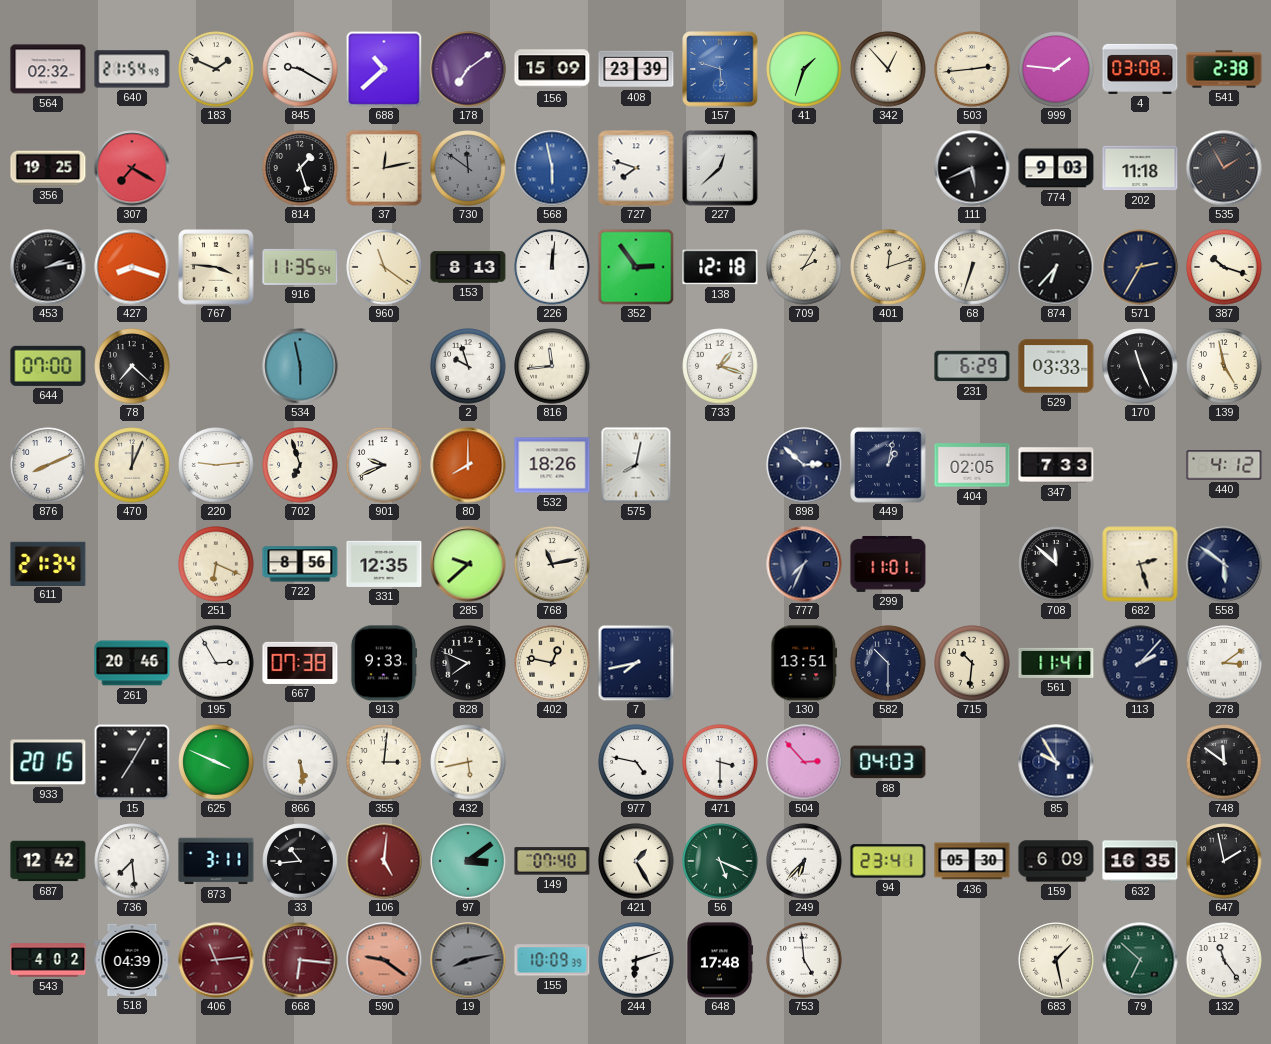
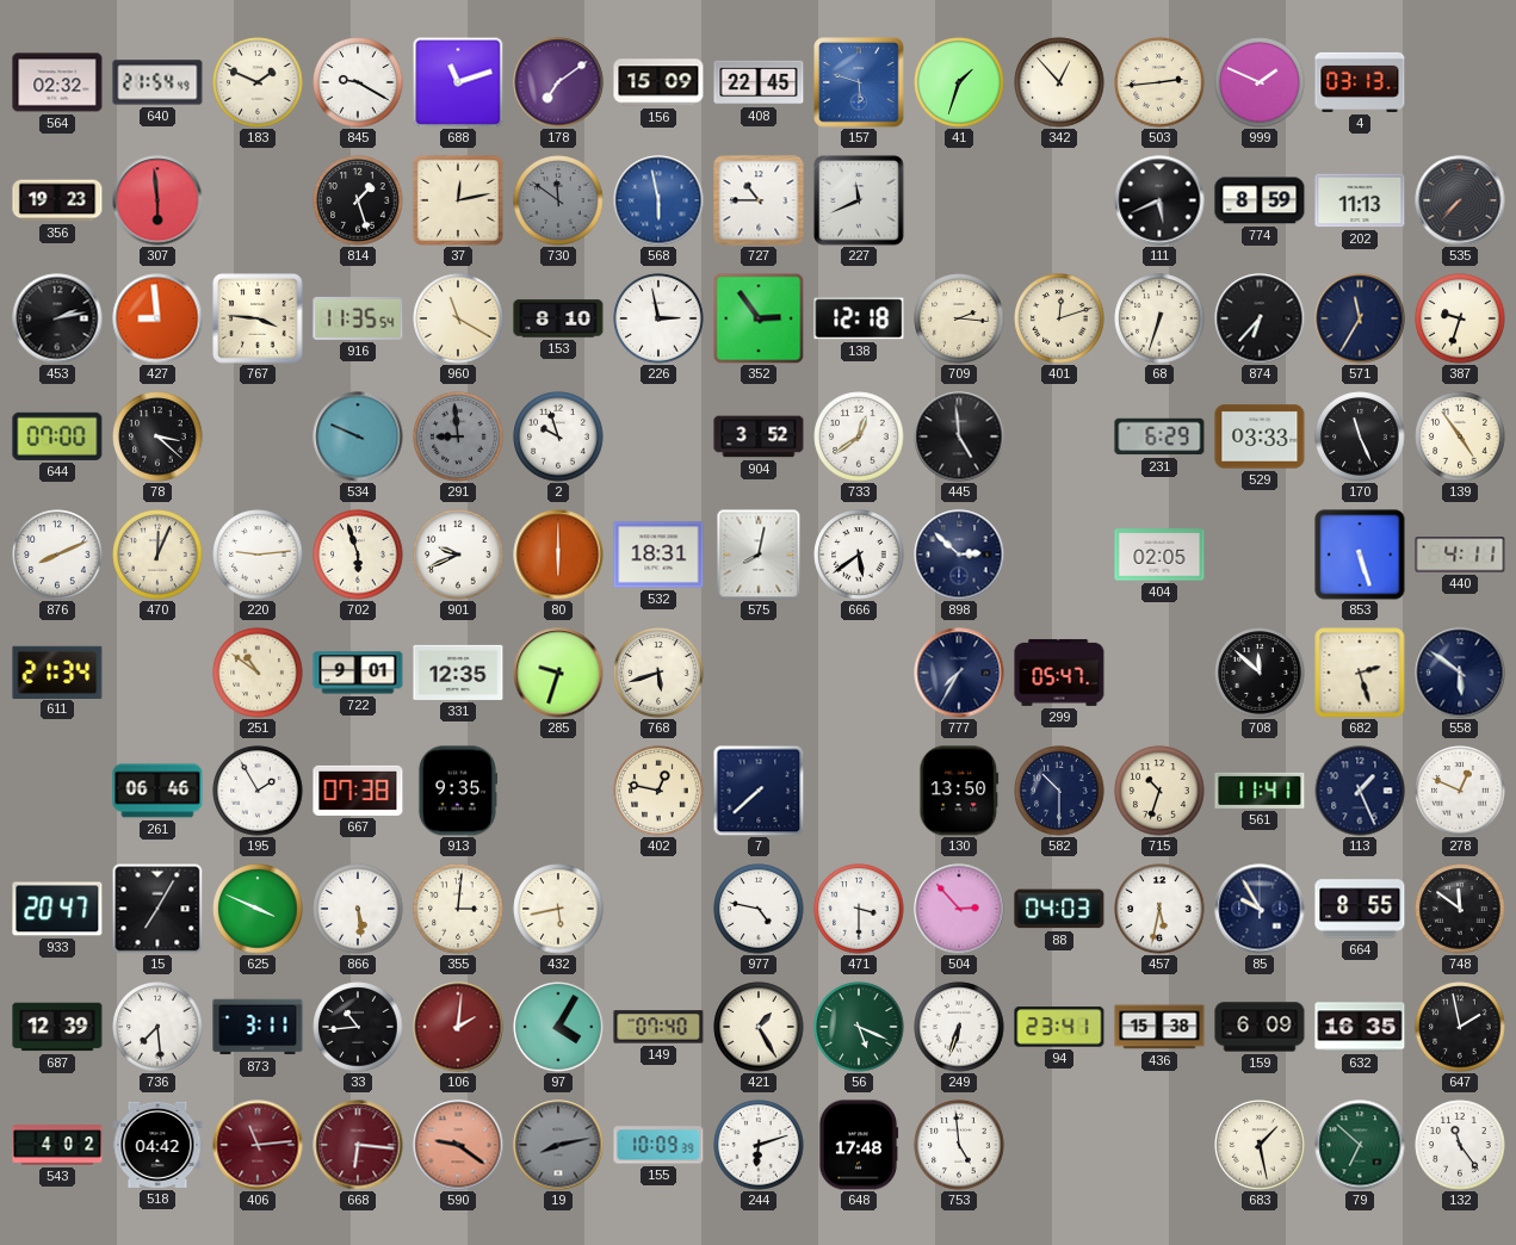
688: 10:38 -> 11:12
408: 23:39 -> 22:45
999: 1:46 -> 1:49
4: 03:08 -> 03:13
541: 2:38 -> none
356: 19:25 -> 19:23
307: 7:20 -> 5:59
727: 7:48 -> 10:45
227: 12:38 -> 11:41
774: 9:03 -> 8:59
202: 11:18 -> 11:13
535: 1:55 -> 7:37
427: 8:18 -> 8:59
960: 11:21 -> 11:20
153: 8:13 -> 8:10
226: 12:01 -> 2:58
709: 2:05 -> 2:16
571: 2:35 -> 11:35
387: 10:18 -> 9:33
78: 7:22 -> 3:22
534: 5:58 -> 9:49
291: none -> 8:59
816: 11:44 -> none
904: none -> 3:52
733: 1:18 -> 12:39
445: none -> 4:59
139: 4:58 -> 4:54
702: 6:57 -> 5:57
80: 8:00 -> 6:00
532: 18:26 -> 18:31
666: none -> 5:39
449: 1:02 -> none
347: 7:33 -> none
853: none -> 5:27
440: 4:12 -> 4:11
251: 6:19 -> 10:51
722: 8:56 -> 9:01
285: 9:38 -> 9:33
768: 11:13 -> 5:42
777: 7:34 -> 7:35
299: 11:01 -> 05:47
261: 20:46 -> 06:46
195: 2:55 -> 1:55
913: 9:33 -> 9:35
828: 7:49 -> none
7: 7:43 -> 7:38
130: 13:51 -> 13:50
715: 10:31 -> 10:33
113: 2:07 -> 1:26
278: 3:09 -> 12:49
933: 20:15 -> 20:47
457: none -> 5:32
664: none -> 8:55
687: 12:42 -> 12:39
106: 5:01 -> 2:01
97: 3:09 -> 4:05
249: 6:37 -> 6:33
436: 05:30 -> 15:38
518: 04:39 -> 04:42
